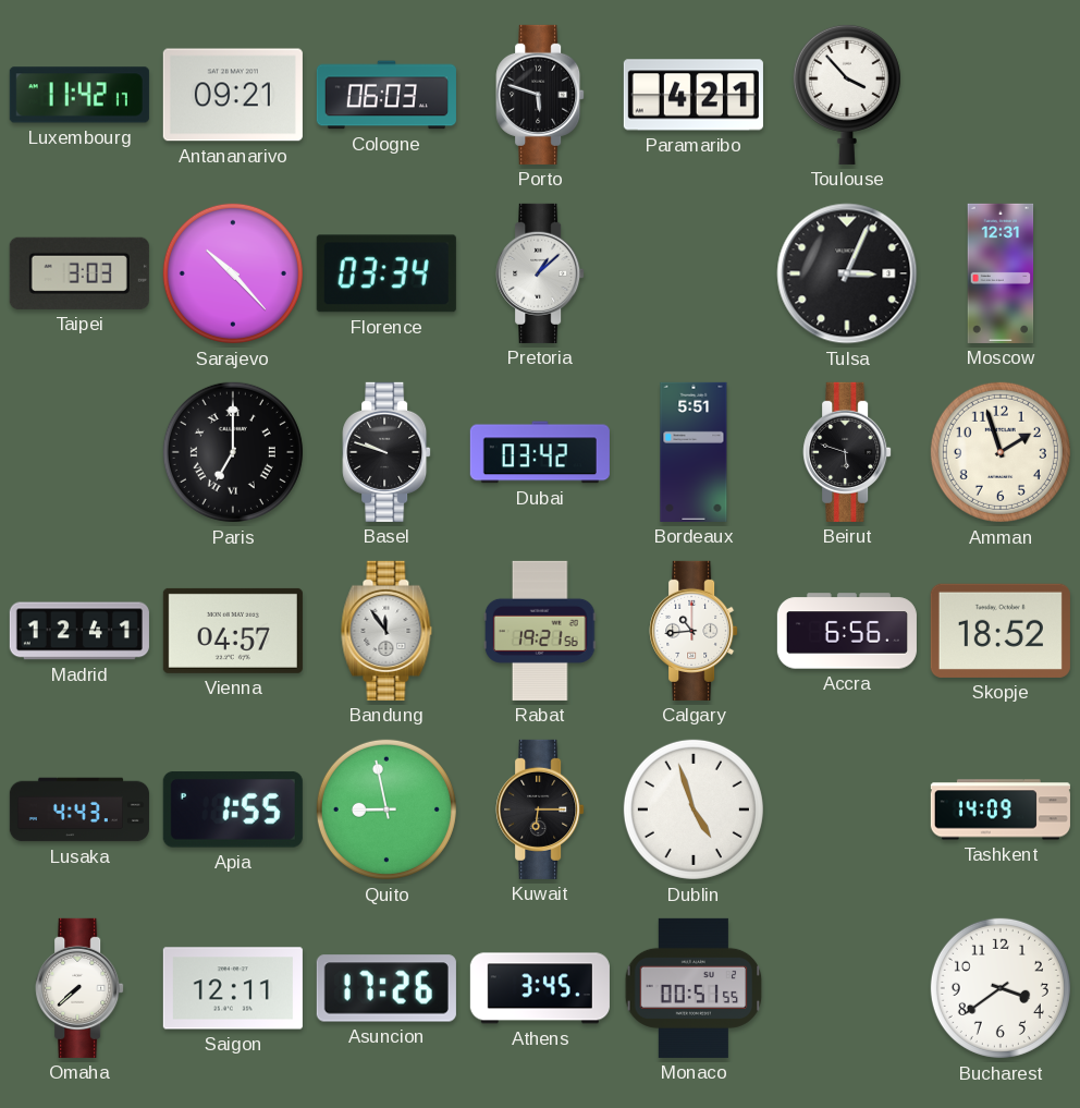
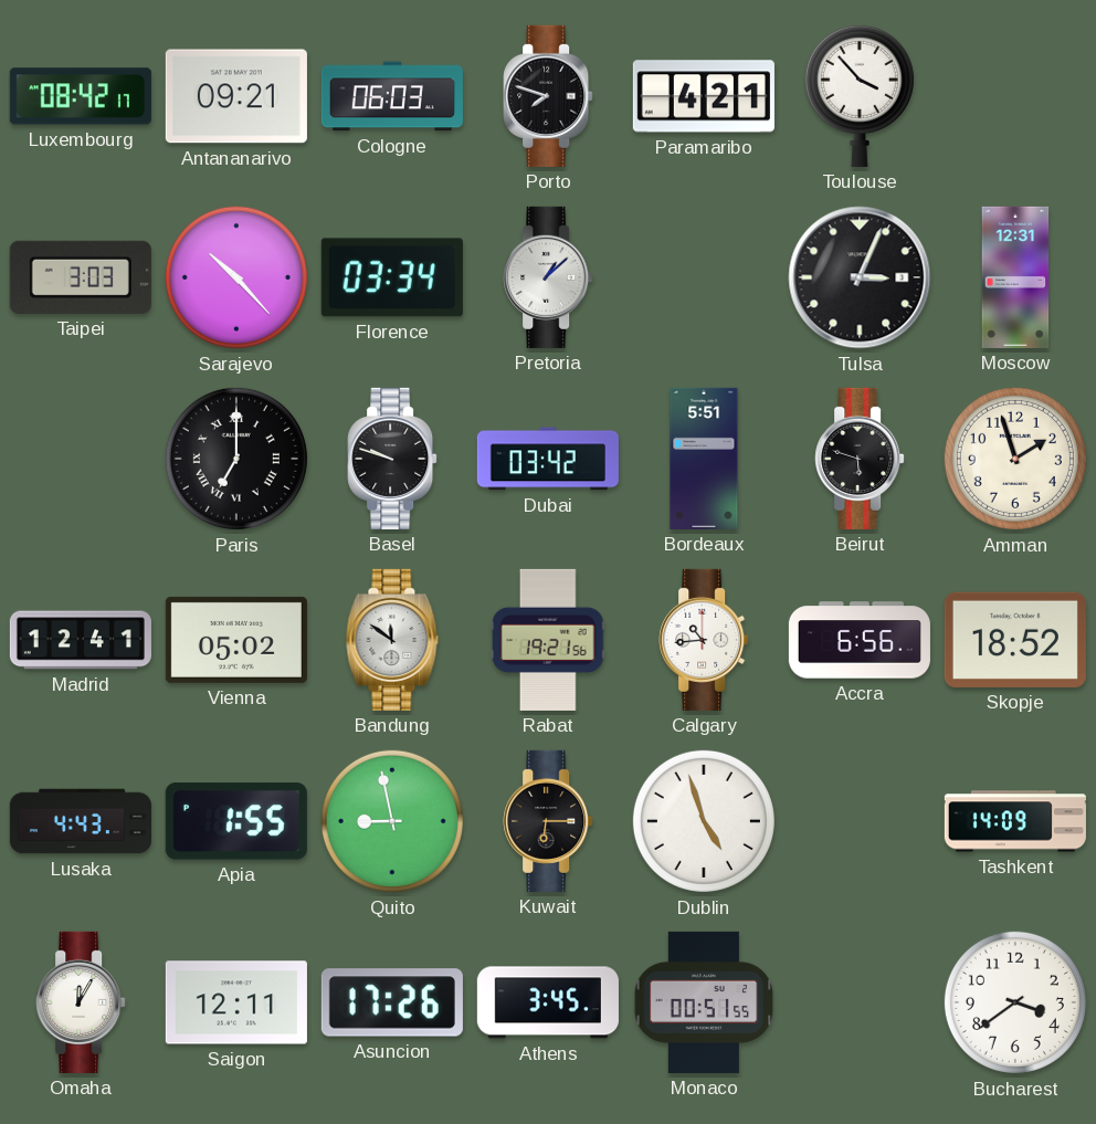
Luxembourg: 11:42 -> 08:42
Porto: 5:48 -> 7:48
Vienna: 04:57 -> 05:02
Bandung: 11:54 -> 11:51
Omaha: 7:38 -> 12:05
